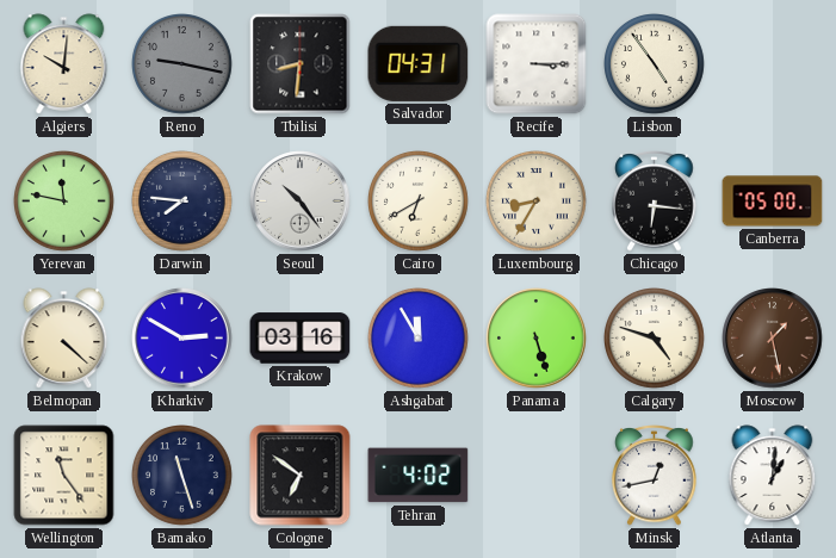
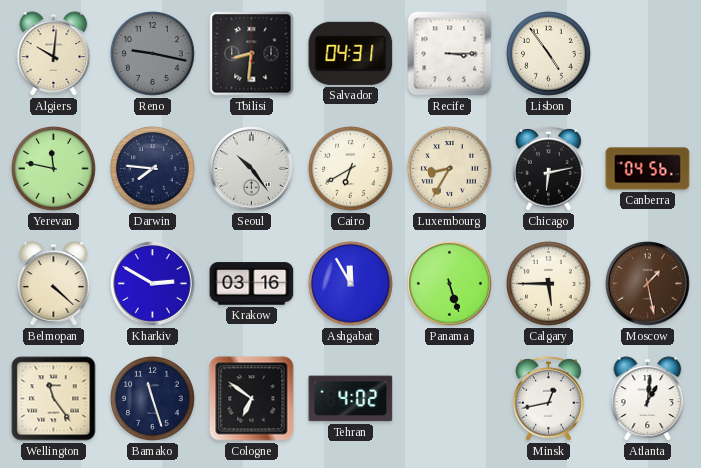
Chicago: 6:16 -> 6:13
Canberra: 05:00 -> 04:56
Calgary: 4:48 -> 5:45
